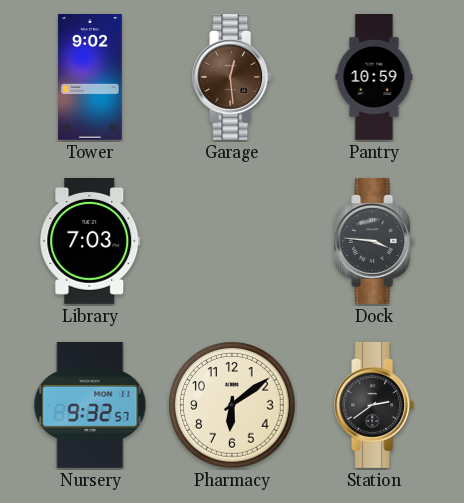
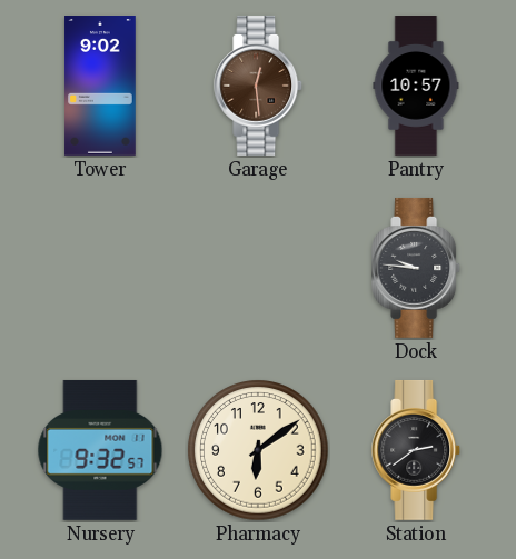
Pantry: 10:59 -> 10:57
Library: 7:03 -> none
Dock: 3:46 -> 9:46
